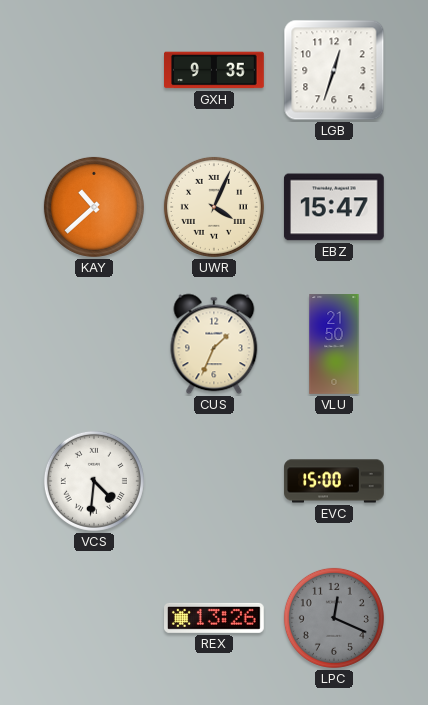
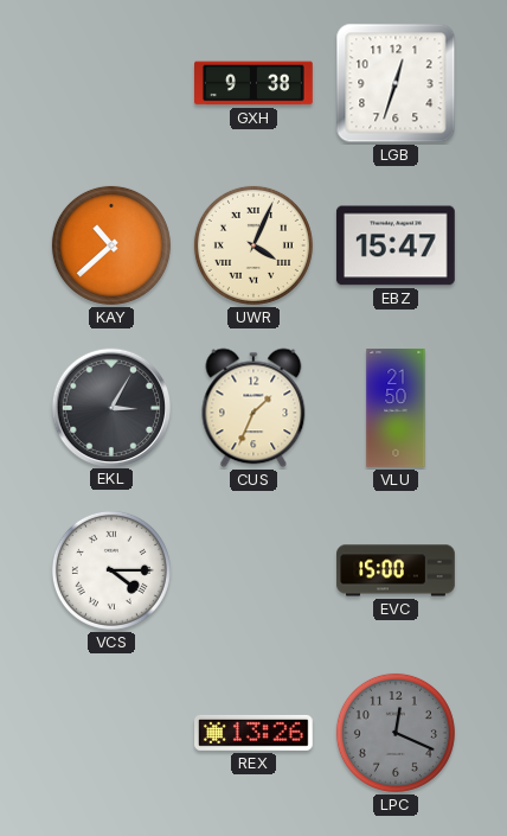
GXH: 9:35 -> 9:38
EKL: none -> 3:05
VCS: 4:31 -> 4:15
